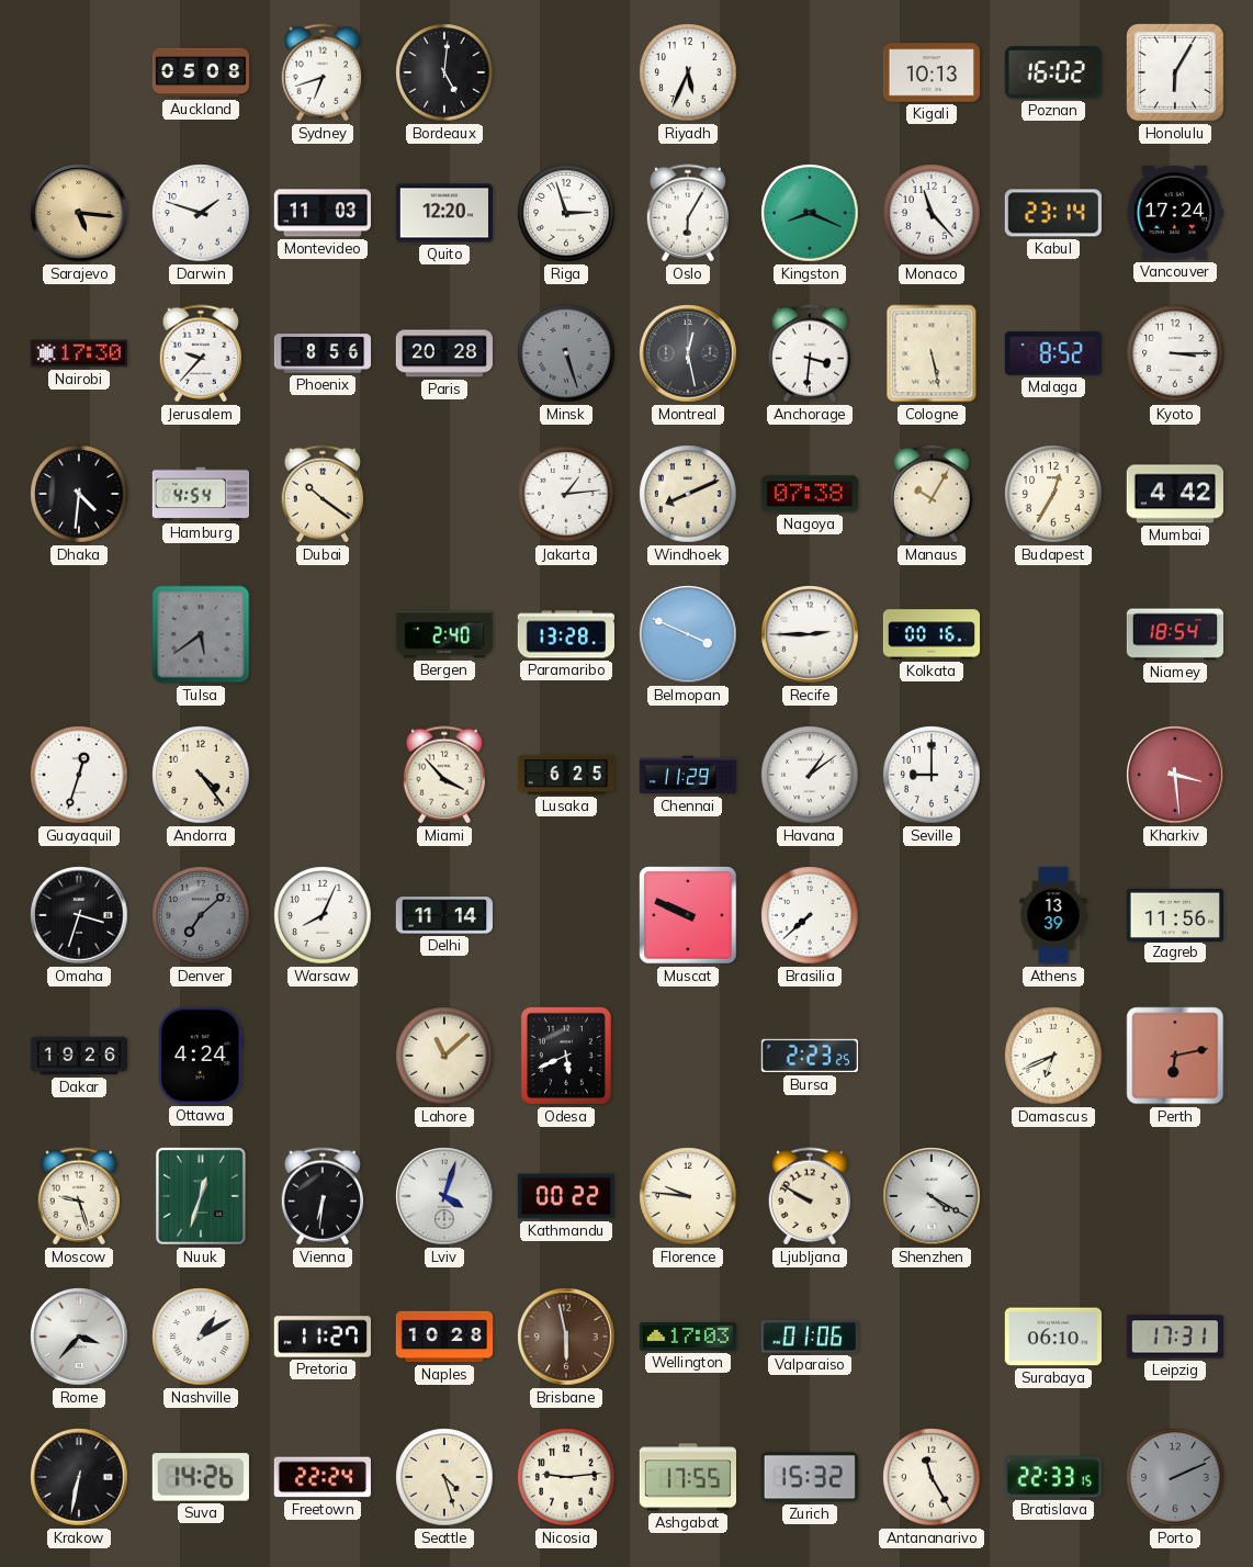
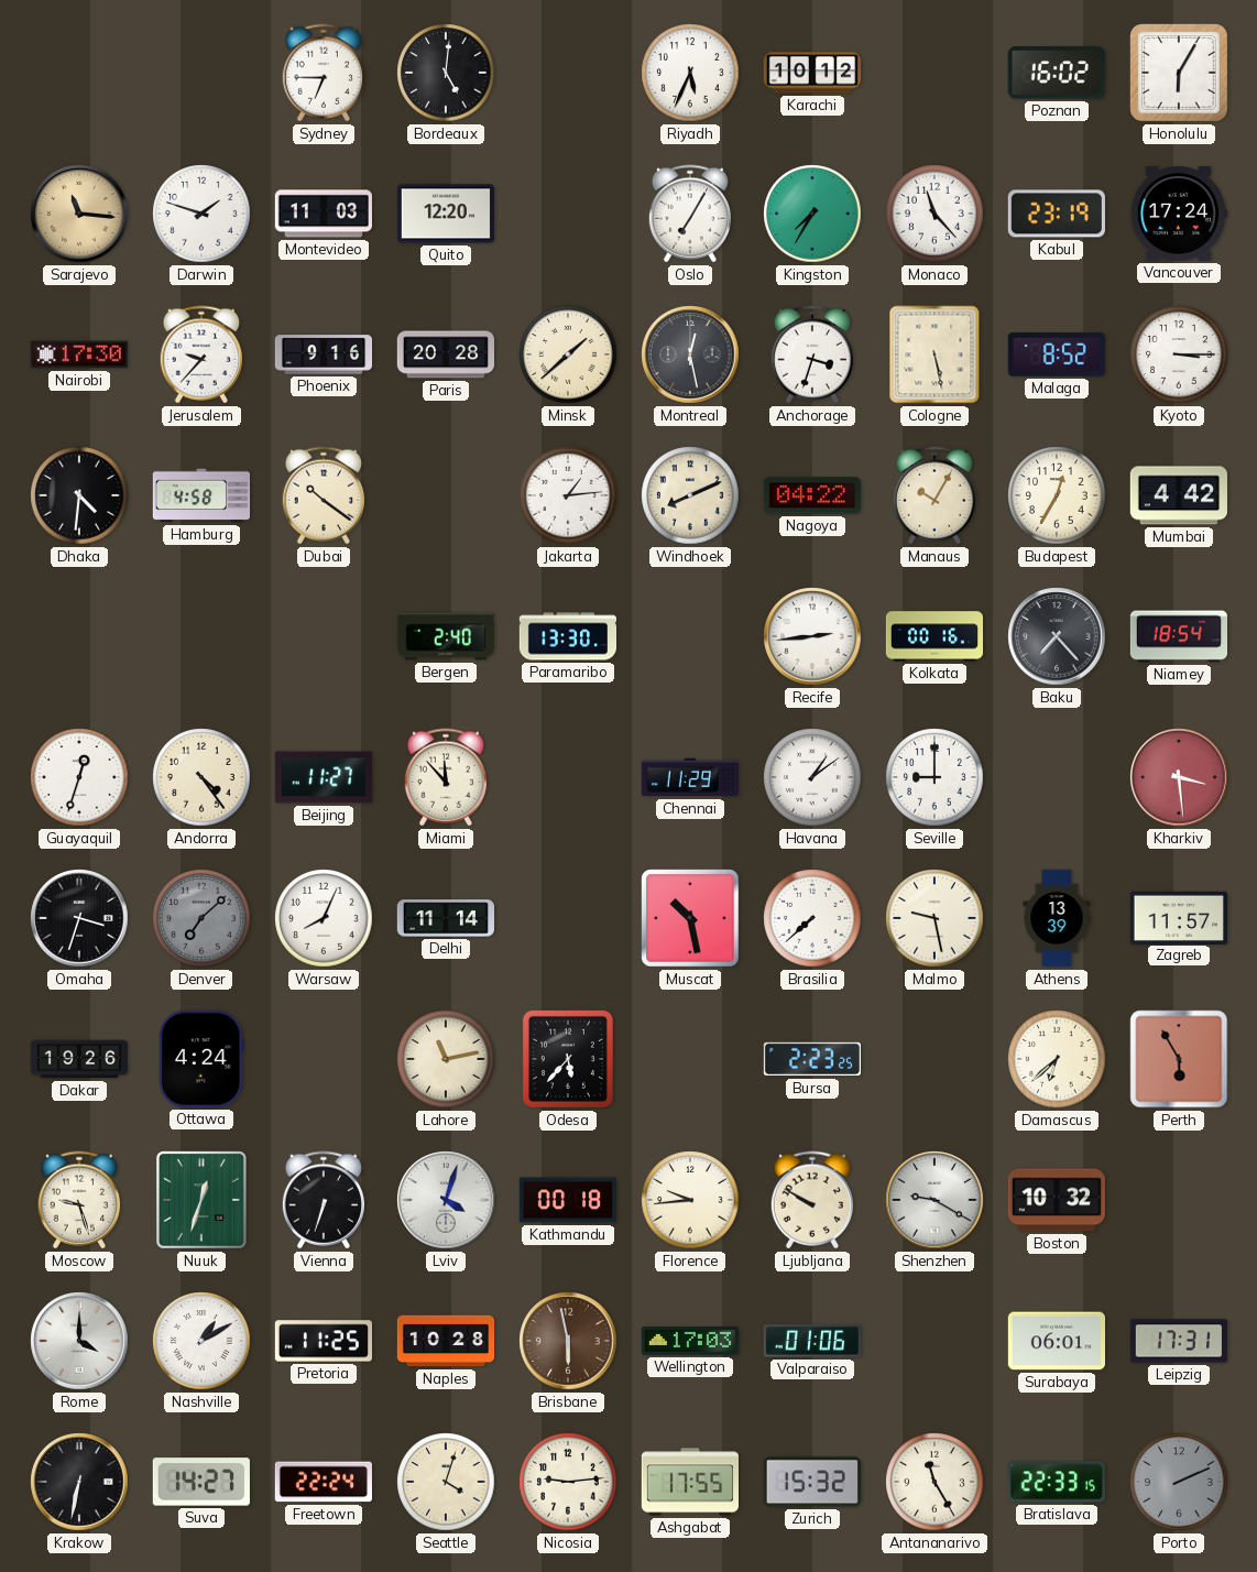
Auckland: 05:08 -> none
Sydney: 6:42 -> 6:45
Karachi: none -> 10:12
Kigali: 10:13 -> none
Sarajevo: 5:16 -> 11:16
Riga: 2:57 -> none
Oslo: 6:05 -> 7:05
Kingston: 8:19 -> 7:35
Kabul: 23:14 -> 23:19
Phoenix: 8:56 -> 9:16
Minsk: 5:27 -> 1:38
Minsk dial: grey -> cream
Anchorage: 3:31 -> 3:33
Hamburg: 4:54 -> 4:58
Nagoya: 07:38 -> 04:22
Tulsa: 5:39 -> none
Paramaribo: 13:28 -> 13:30
Belmopan: 3:49 -> none
Recife: 2:45 -> 2:44
Baku: none -> 7:23
Beijing: none -> 11:27
Miami: 3:53 -> 11:53
Lusaka: 6:25 -> none
Muscat: 9:49 -> 10:28
Malmo: none -> 9:28
Zagreb: 11:56 -> 11:57
Lahore: 11:08 -> 11:13
Odesa: 5:41 -> 5:37
Damascus: 6:41 -> 6:38
Perth: 6:13 -> 5:55
Vienna: 6:31 -> 6:33
Kathmandu: 00:22 -> 00:18
Florence: 9:46 -> 9:44
Shenzhen: 4:20 -> 9:20
Boston: none -> 10:32
Rome: 3:37 -> 4:00
Pretoria: 11:27 -> 11:25
Surabaya: 06:10 -> 06:01
Suva: 14:26 -> 14:27
Seattle: 4:27 -> 4:03
